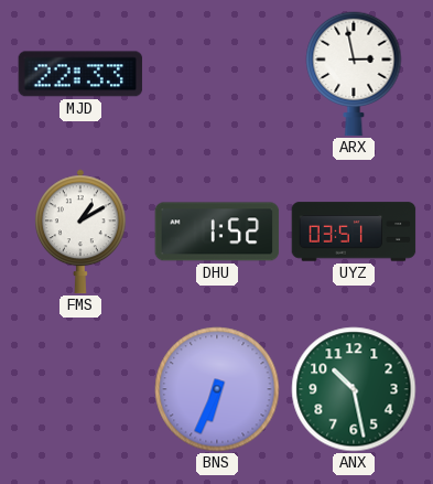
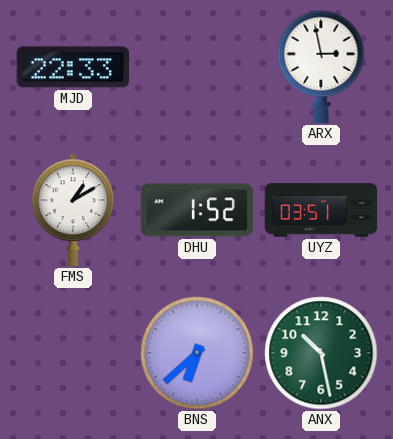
BNS: 6:34 -> 6:38
